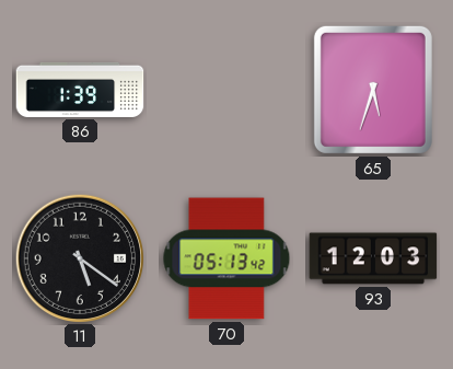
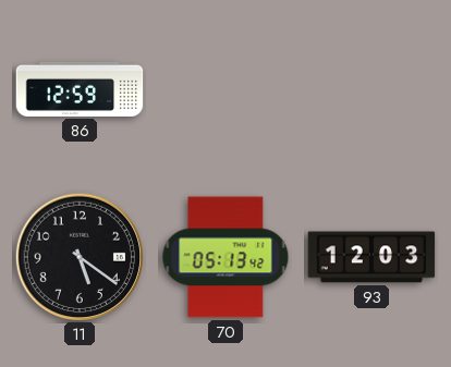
86: 1:39 -> 12:59
65: 5:33 -> none
